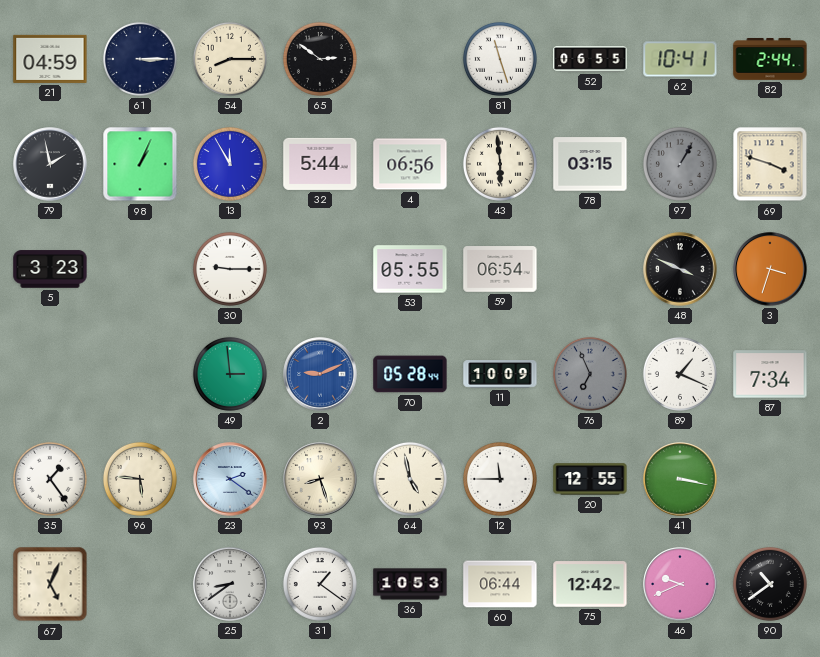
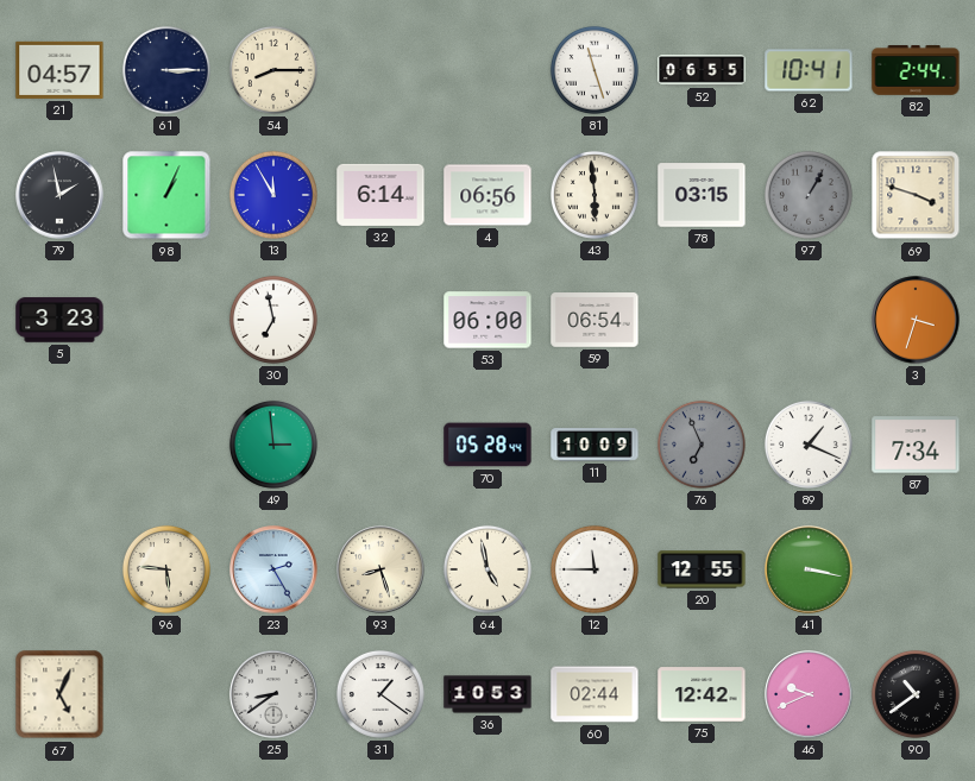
21: 04:59 -> 04:57
65: 2:51 -> none
32: 5:44 -> 6:14
30: 9:15 -> 6:58
53: 05:55 -> 06:00
48: 3:49 -> none
2: 9:11 -> none
35: 1:24 -> none
23: 2:21 -> 2:25
60: 06:44 -> 02:44
